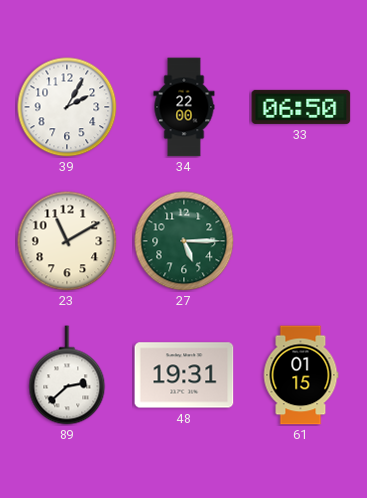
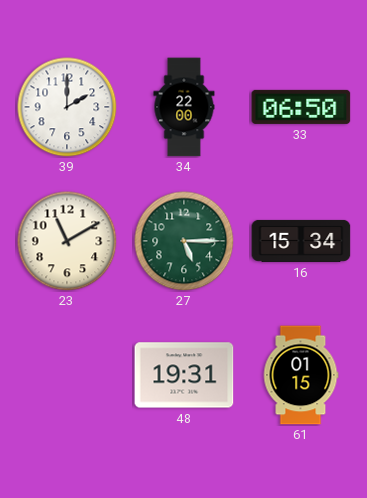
39: 2:05 -> 2:00
16: none -> 15:34
89: 2:38 -> none
